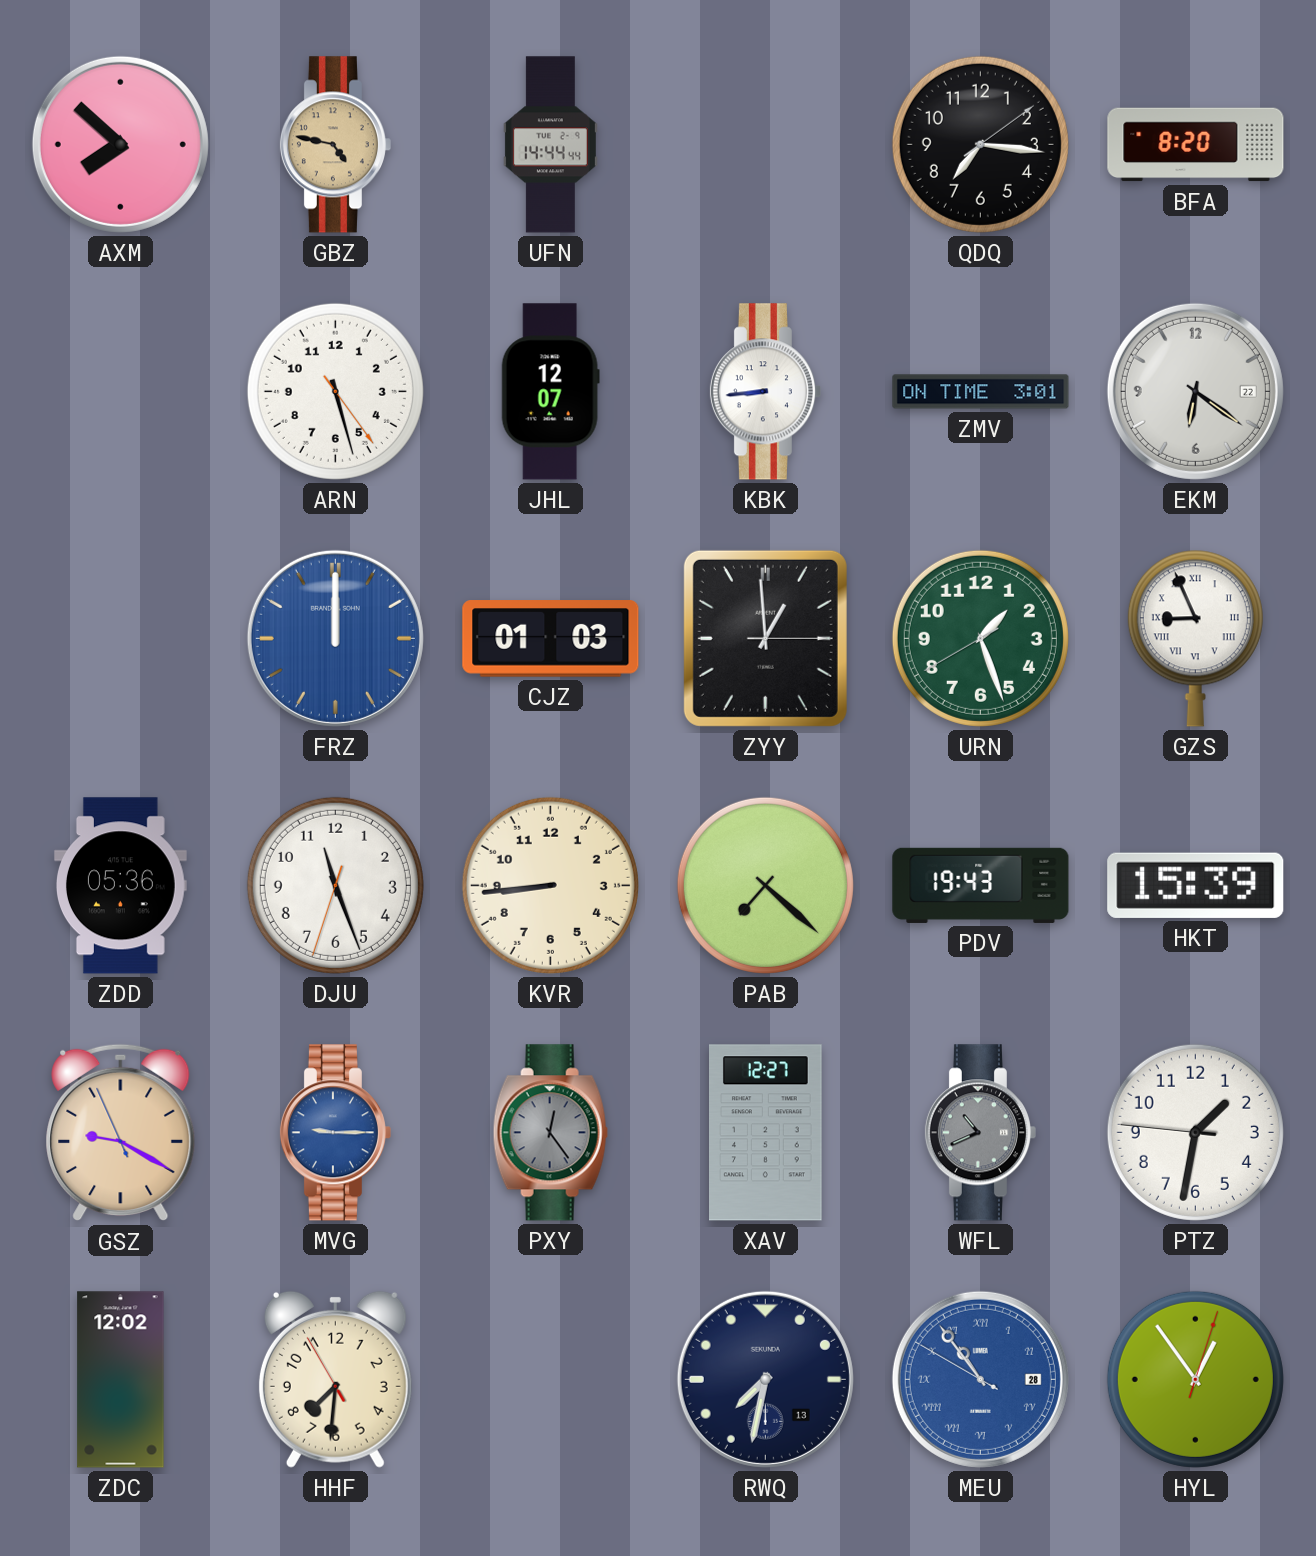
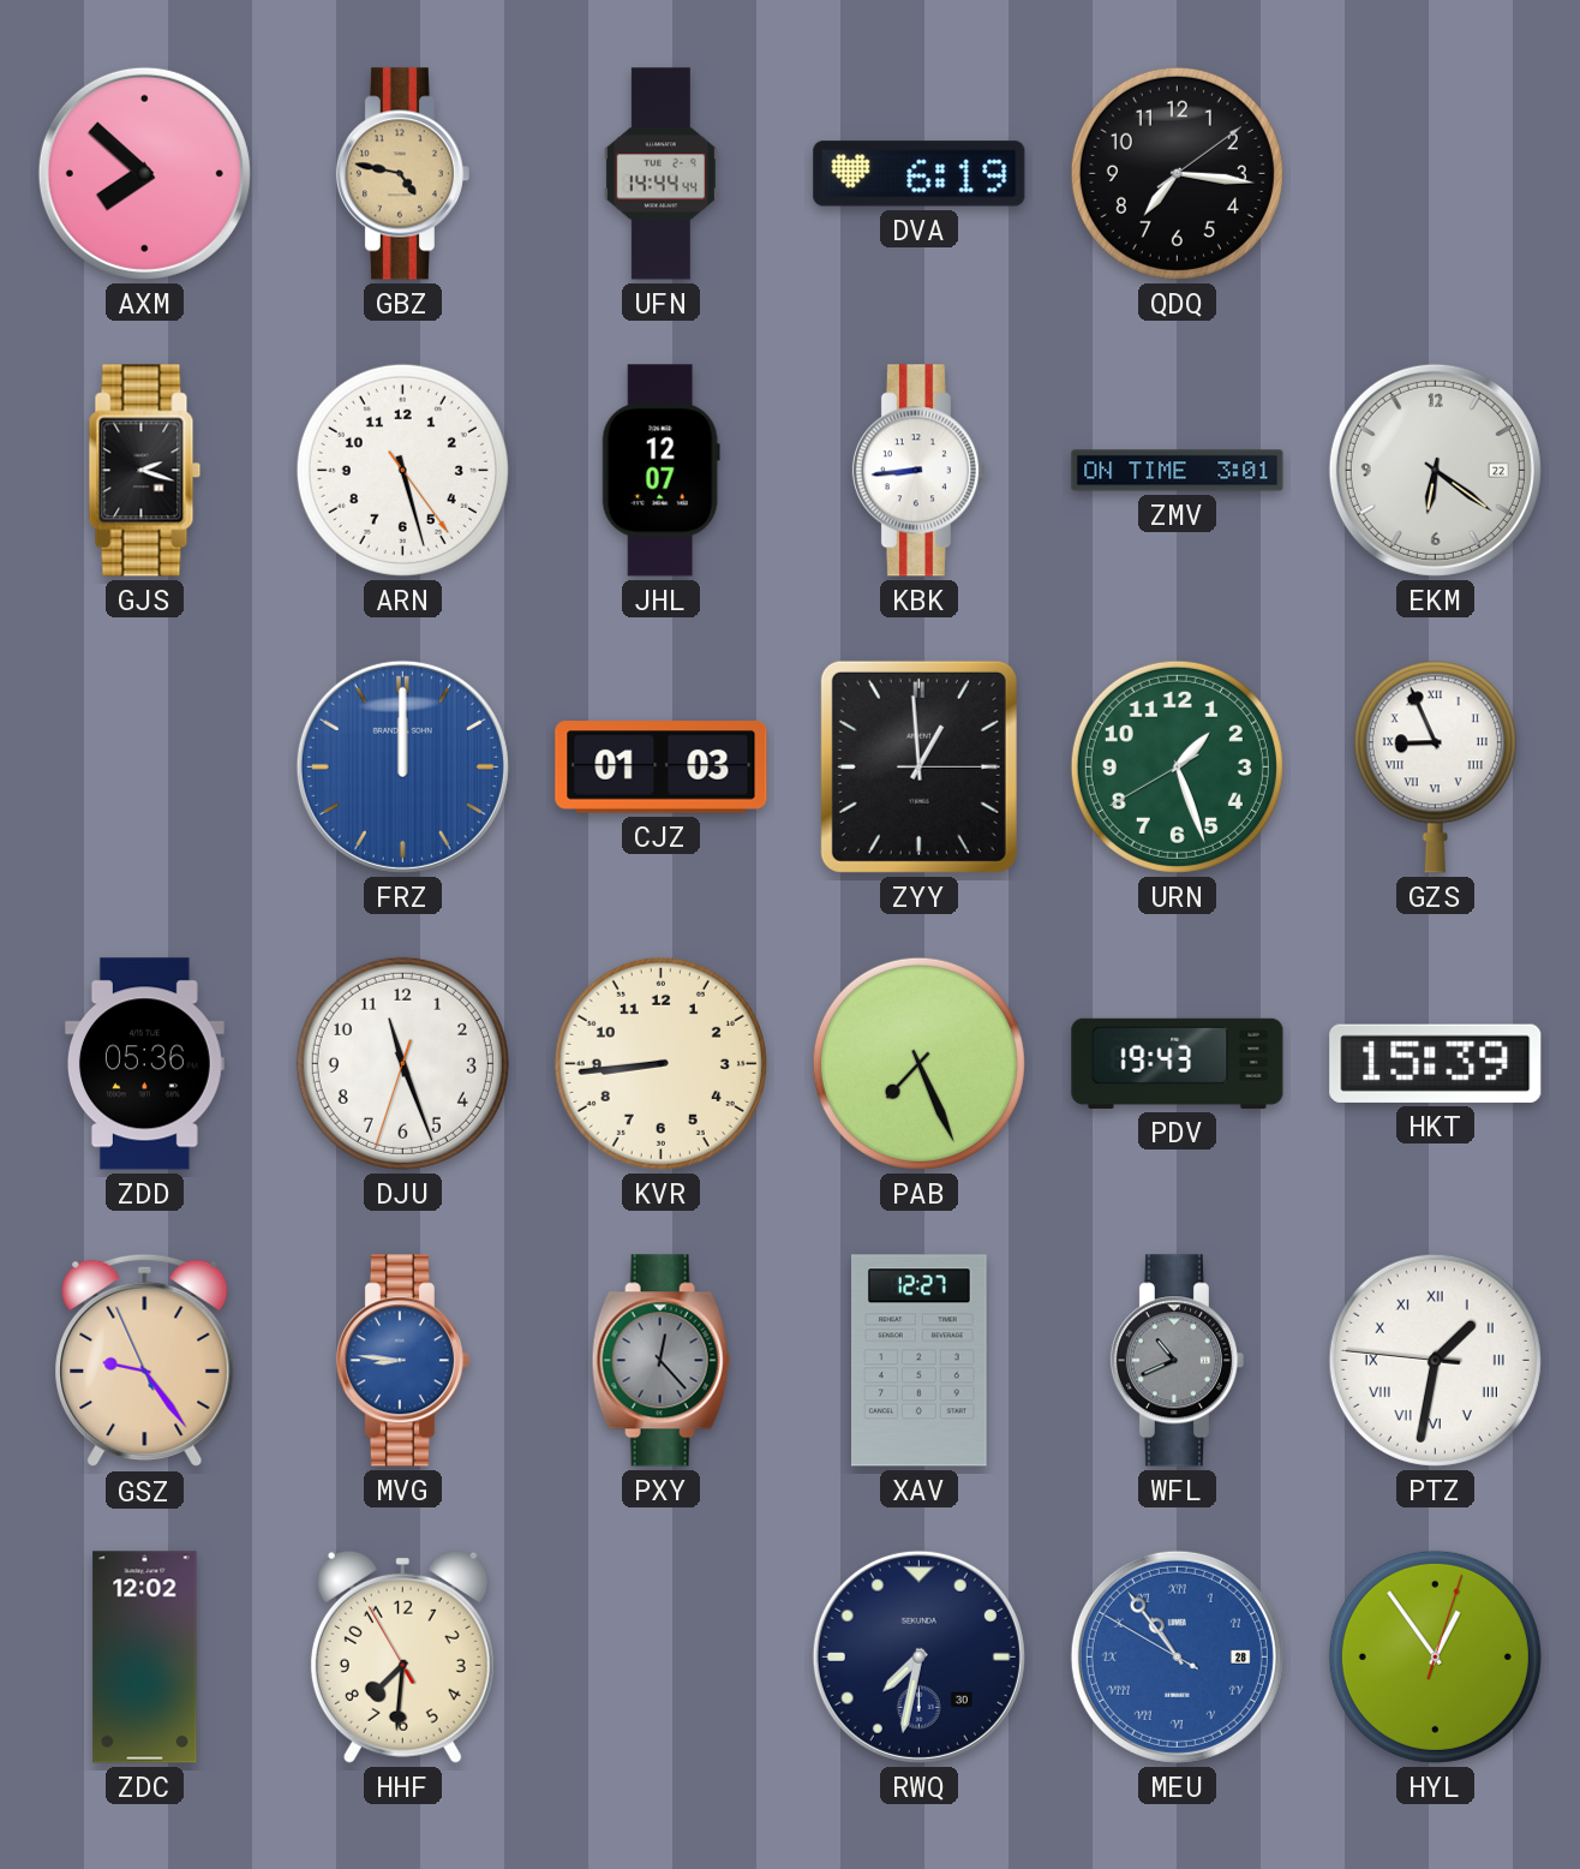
DVA: none -> 6:19
BFA: 8:20 -> none
GJS: none -> 2:18
PAB: 7:22 -> 7:26
GSZ: 9:19 -> 9:23
MVG: 9:15 -> 8:46
PXY: 12:24 -> 12:23
PTZ numerals: Arabic -> Roman
RWQ date: 13 -> 30
